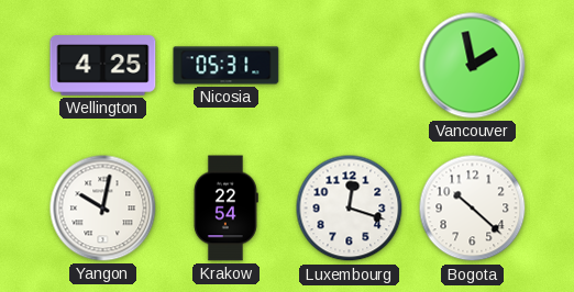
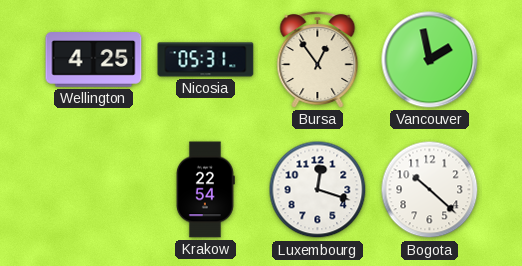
Bursa: none -> 12:54
Yangon: 10:02 -> none
